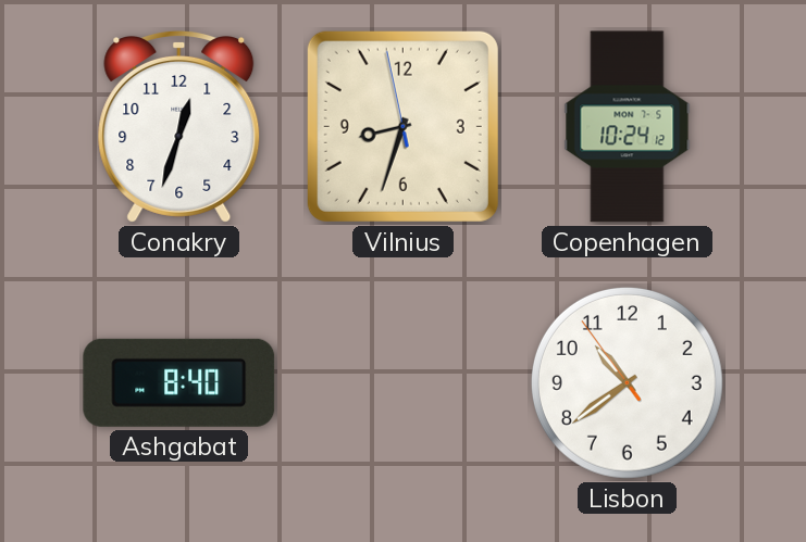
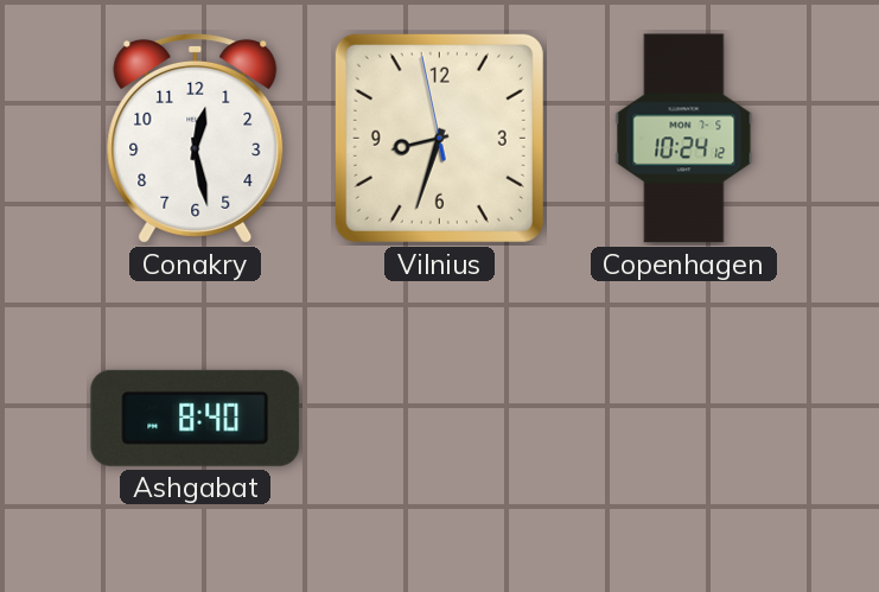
Conakry: 12:33 -> 12:28
Lisbon: 10:38 -> none
